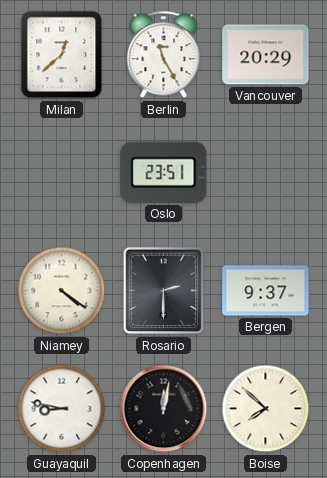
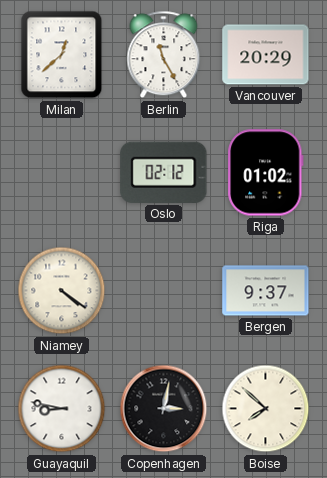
Oslo: 23:51 -> 02:12
Riga: none -> 01:02
Rosario: 2:30 -> none
Copenhagen: 12:02 -> 3:02
